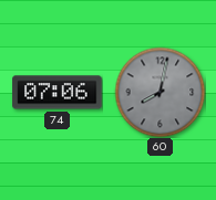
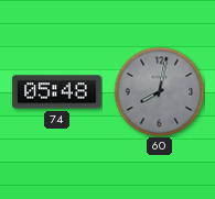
74: 07:06 -> 05:48
